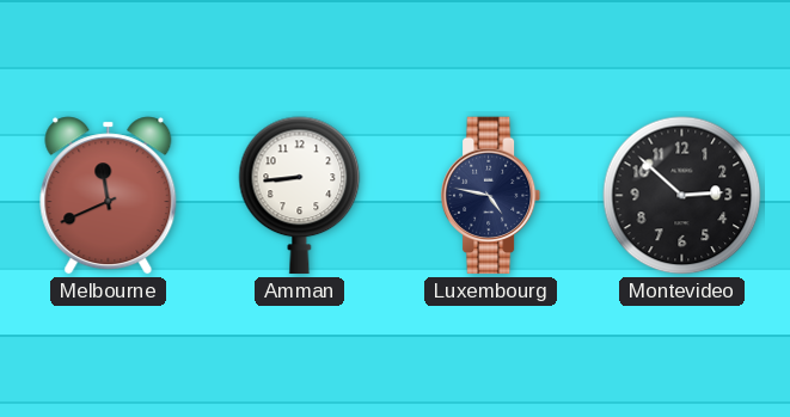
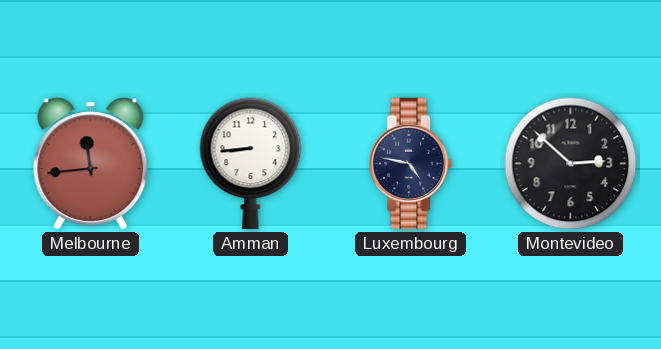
Melbourne: 11:41 -> 11:44
